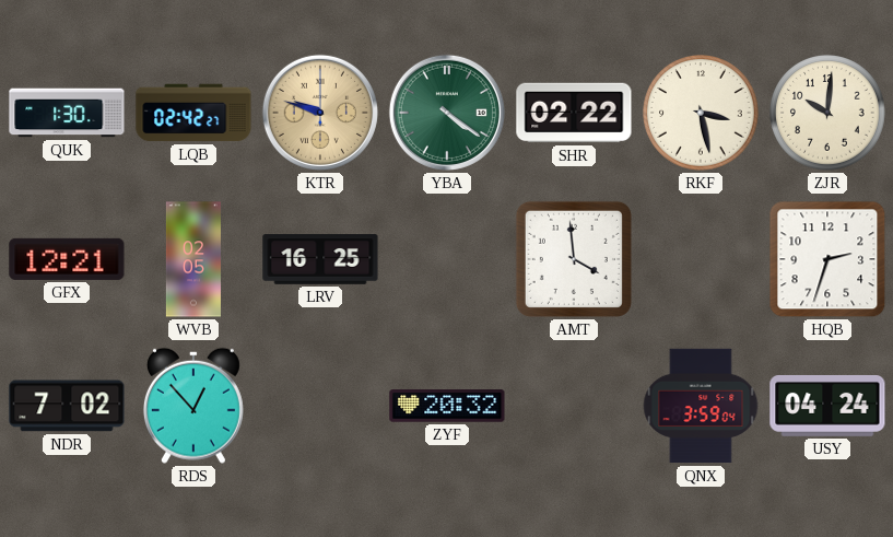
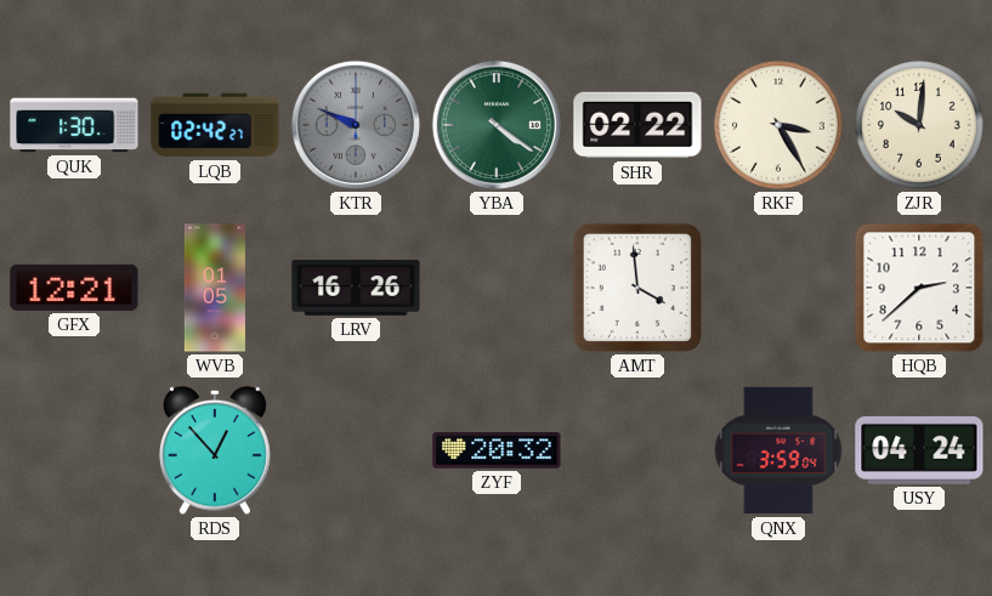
KTR: 9:48 -> 9:49
KTR dial: champagne -> grey
RKF: 3:28 -> 3:25
WVB: 02:05 -> 01:05
LRV: 16:25 -> 16:26
HQB: 2:33 -> 2:38
NDR: 7:02 -> none
